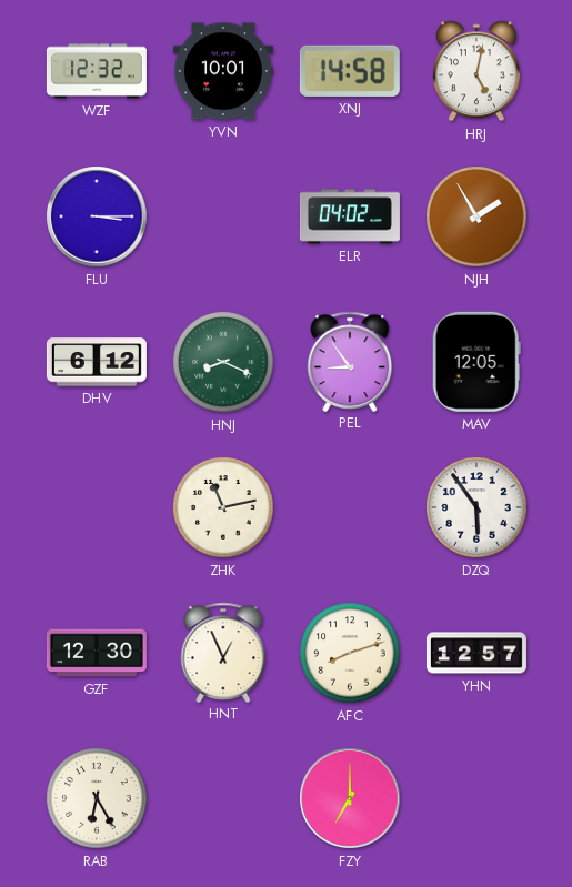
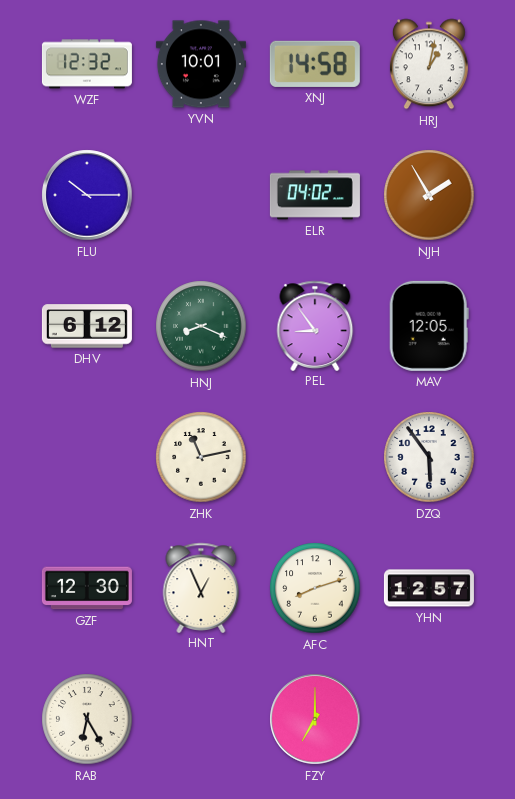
HRJ: 5:02 -> 1:02
FLU: 3:15 -> 10:15
